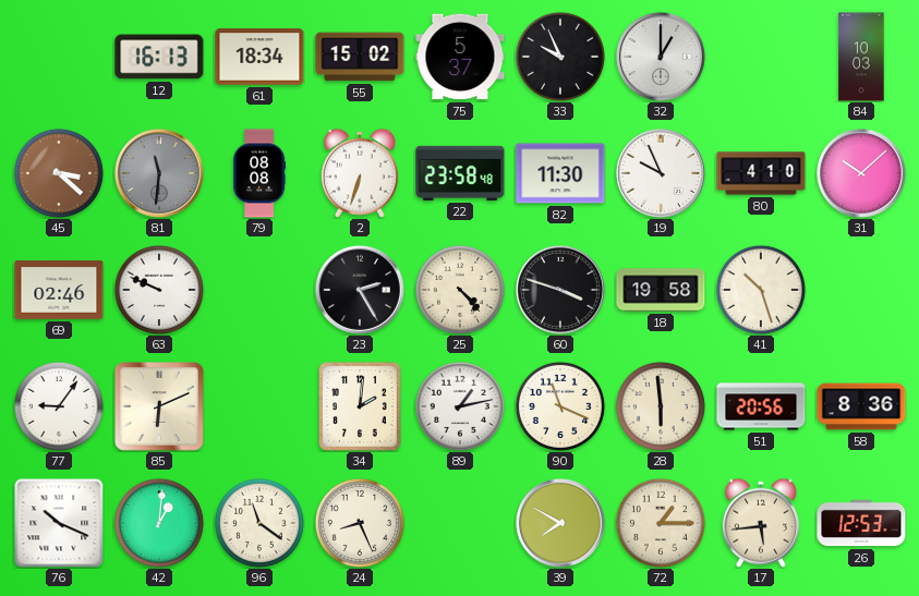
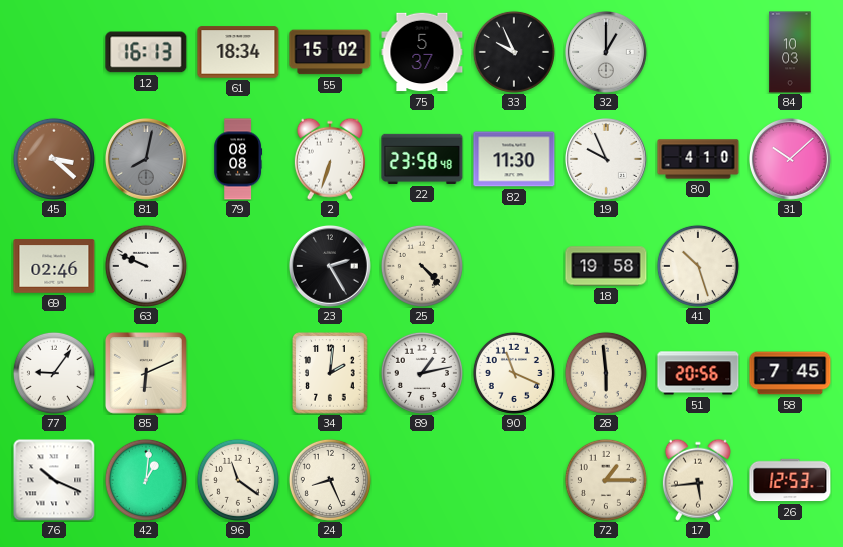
81: 11:31 -> 8:02
60: 3:48 -> none
58: 8:36 -> 7:45
39: 7:50 -> none
